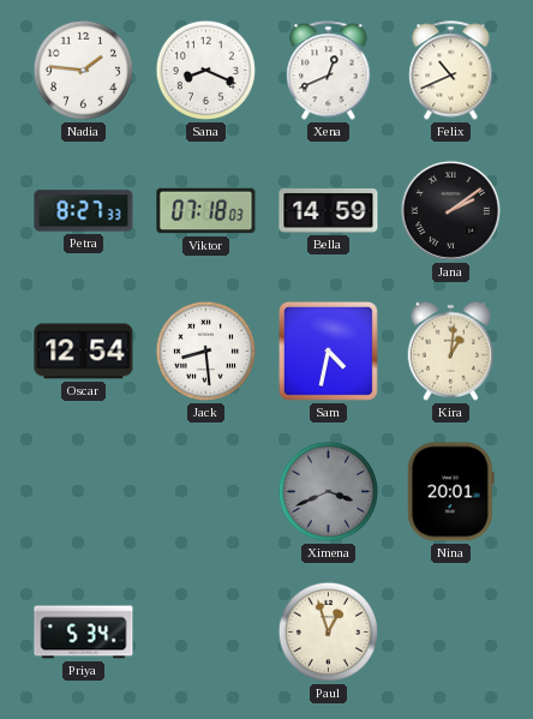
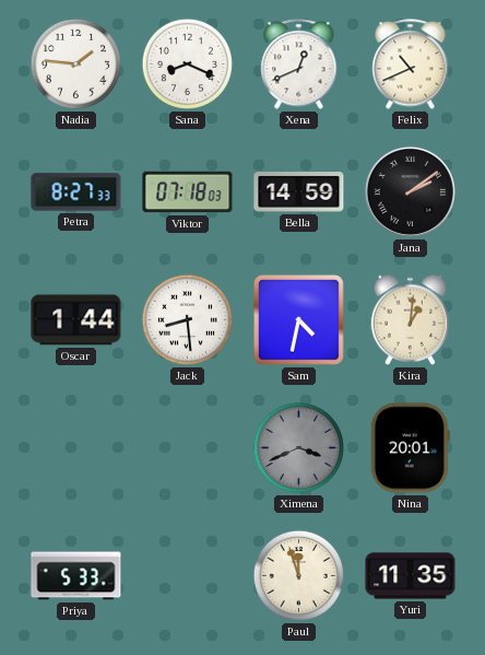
Oscar: 12:54 -> 1:44
Priya: 5:34 -> 5:33
Paul: 12:57 -> 11:57
Yuri: none -> 11:35
